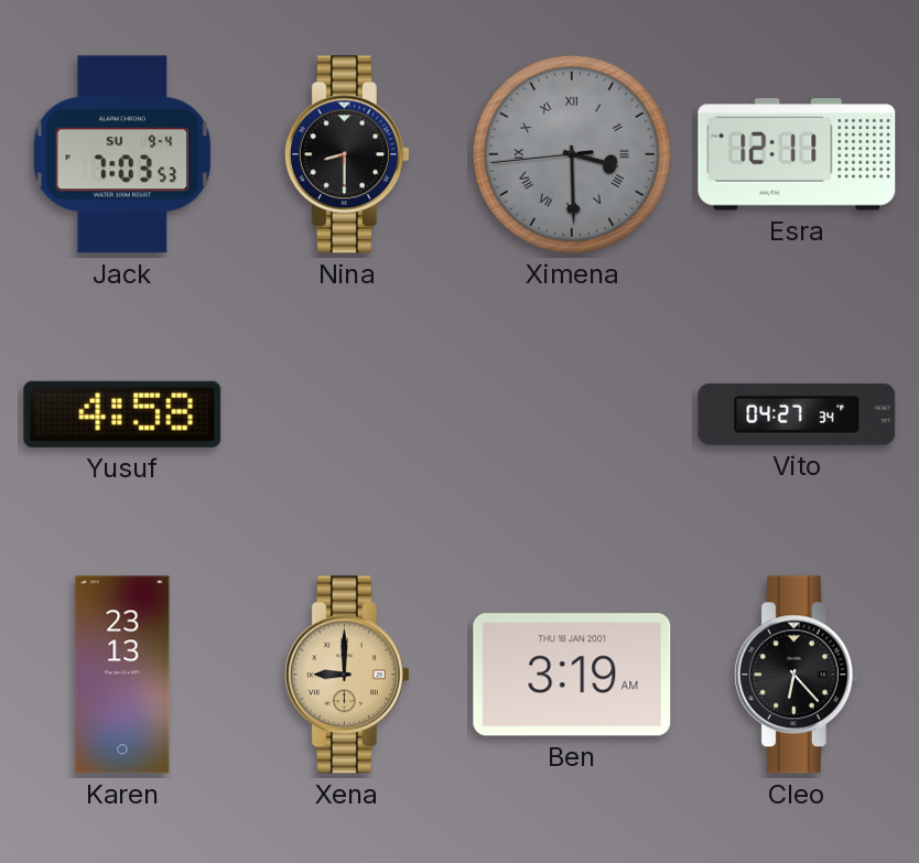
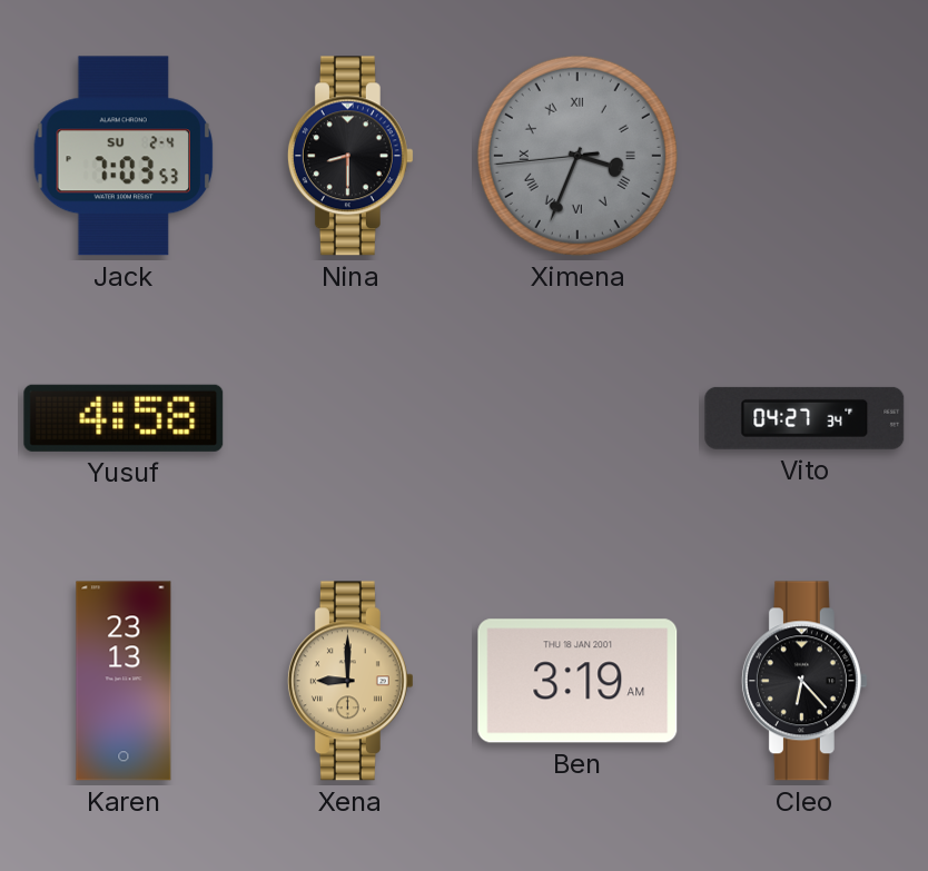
Jack date: SU 9-4 -> SU 2-4
Ximena: 3:29 -> 3:33
Esra: 12:11 -> none
